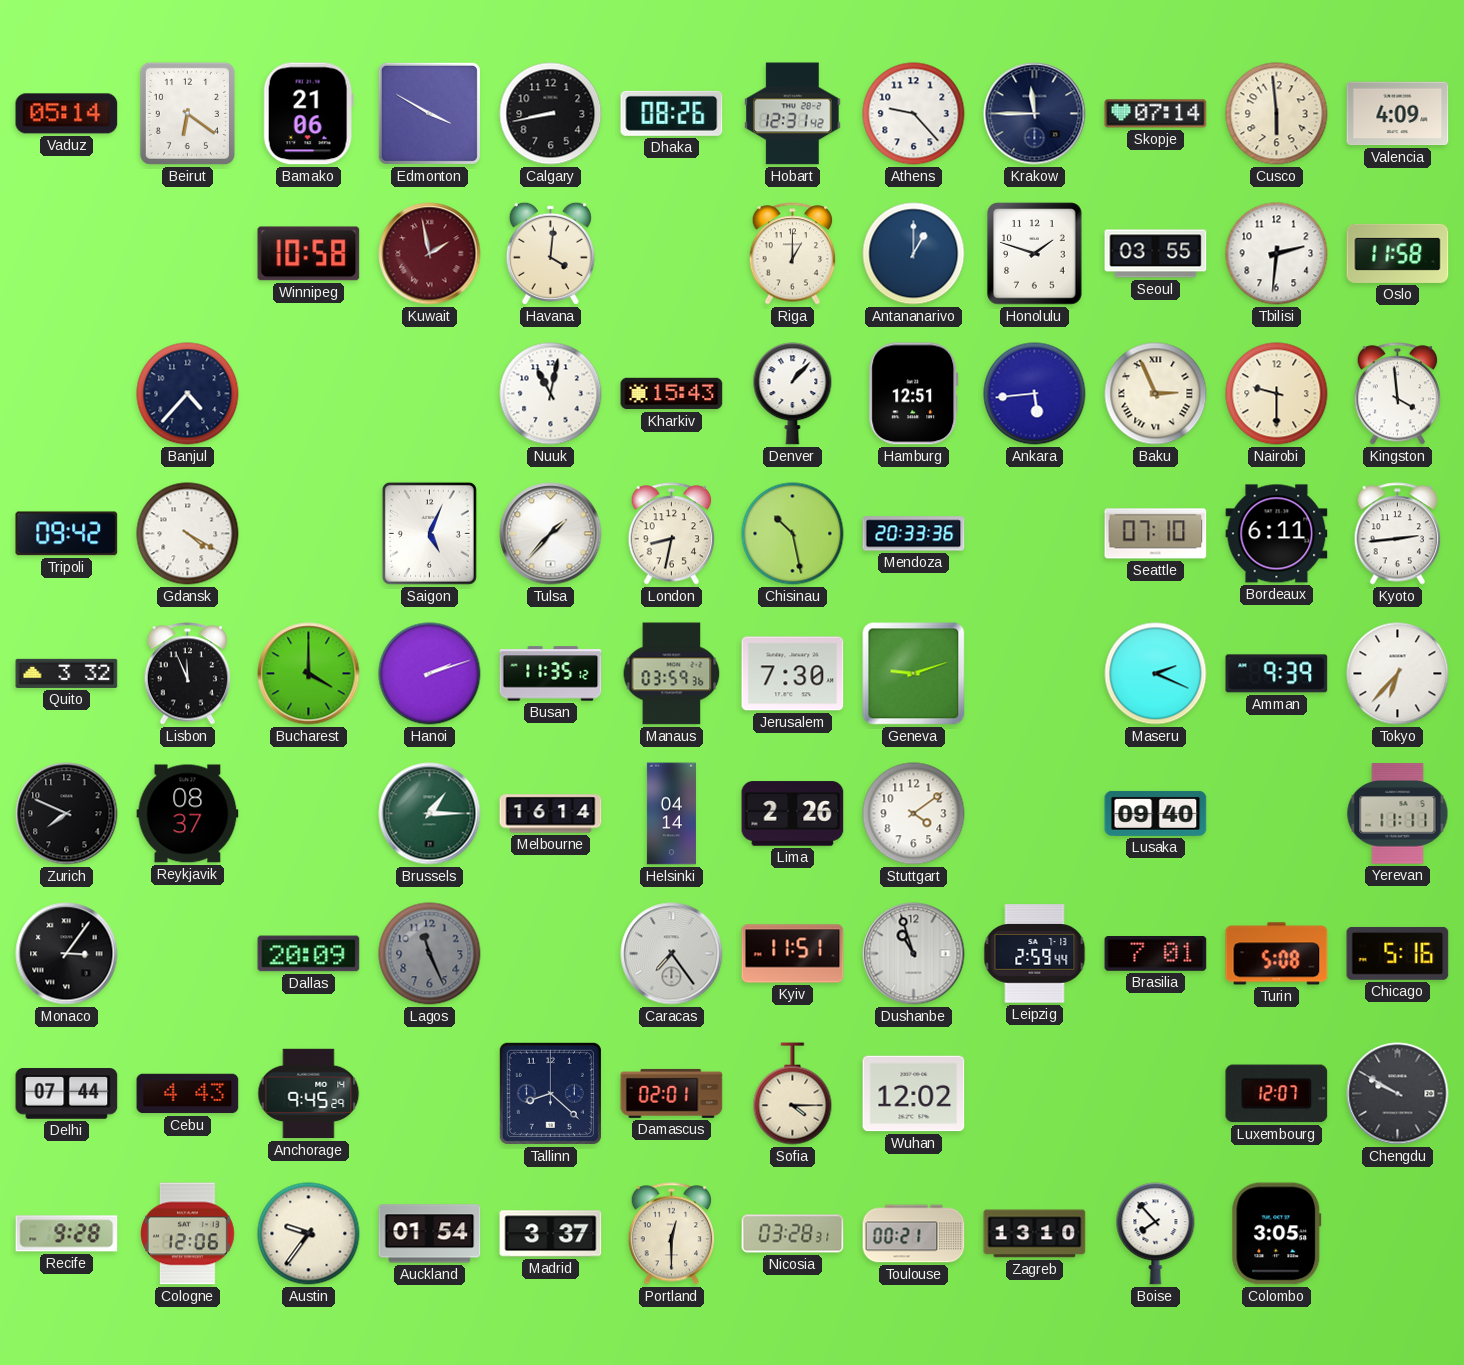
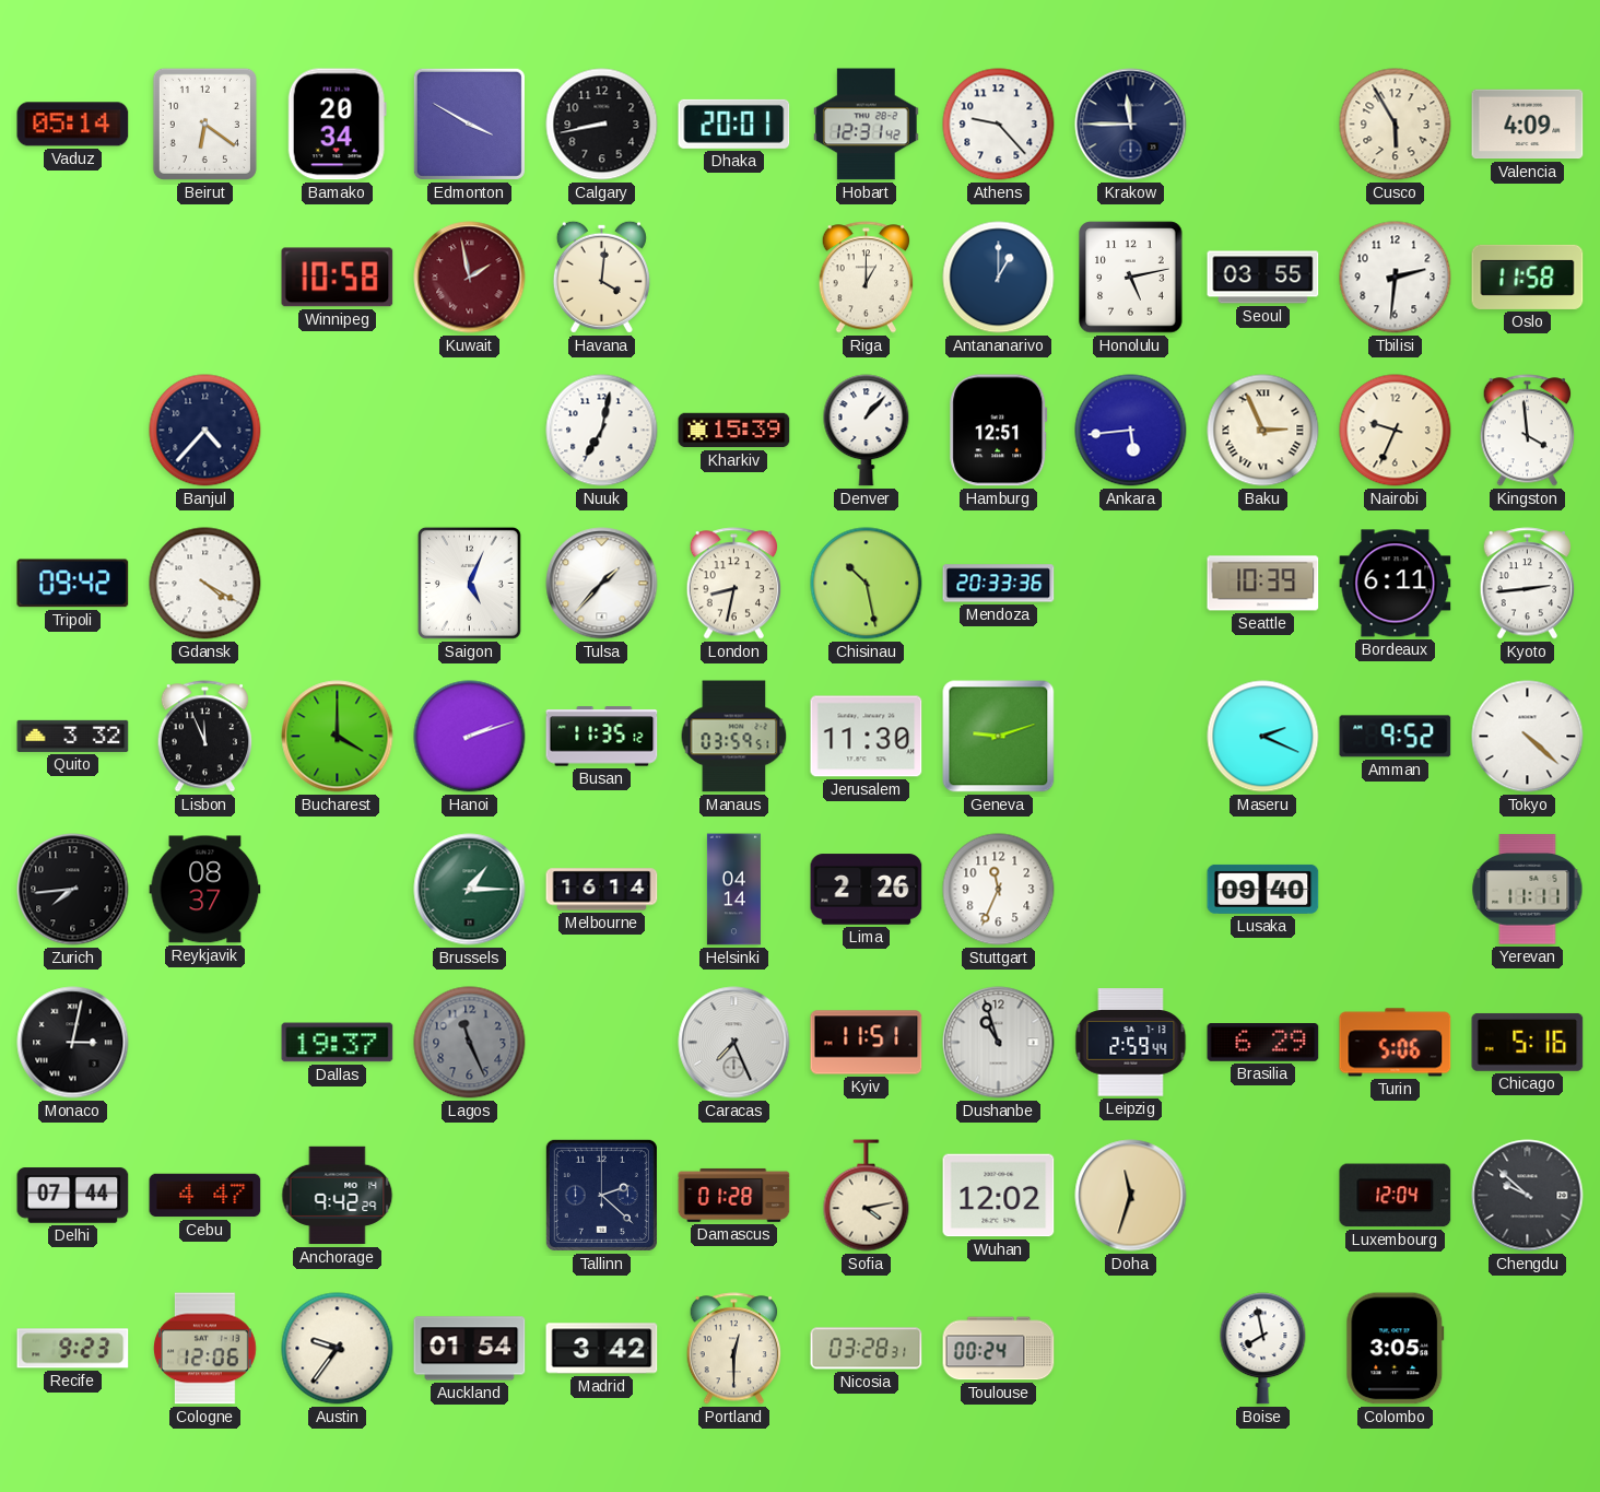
Bamako: 21:06 -> 20:34
Dhaka: 08:26 -> 20:01
Skopje: 07:14 -> none
Cusco: 5:59 -> 5:55
Honolulu: 1:48 -> 5:13
Nuuk: 11:02 -> 7:02
Kharkiv: 15:43 -> 15:39
Nairobi: 9:30 -> 9:34
Seattle: 07:10 -> 10:39
Manaus: 03:59:36 -> 03:59:51
Jerusalem: 7:30 -> 11:30
Amman: 9:39 -> 9:52
Tokyo: 6:37 -> 4:22
Zurich: 7:49 -> 7:44
Stuttgart: 4:09 -> 11:34
Monaco: 3:06 -> 3:02
Dallas: 20:09 -> 19:37
Caracas: 7:24 -> 7:26
Brasilia: 7:01 -> 6:29
Turin: 5:08 -> 5:06
Cebu: 4:43 -> 4:47
Anchorage: 9:45 -> 9:42
Tallinn: 8:22 -> 2:22
Damascus: 02:01 -> 01:28
Sofia: 4:15 -> 4:13
Doha: none -> 11:33
Luxembourg: 12:07 -> 12:04
Chengdu: 9:50 -> 9:52
Recife: 9:28 -> 9:23
Madrid: 3:37 -> 3:42
Toulouse: 00:21 -> 00:24
Zagreb: 13:10 -> none
Boise: 7:53 -> 7:58
